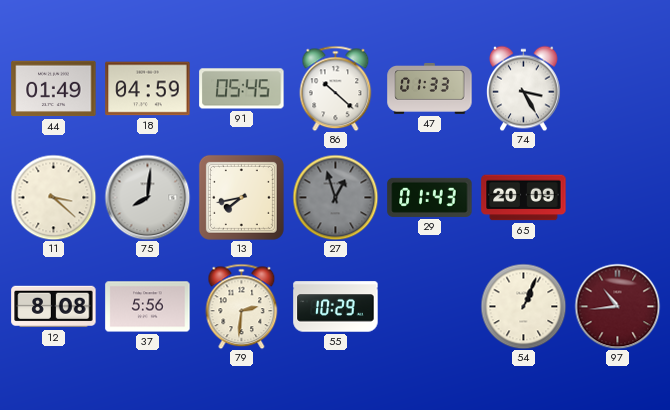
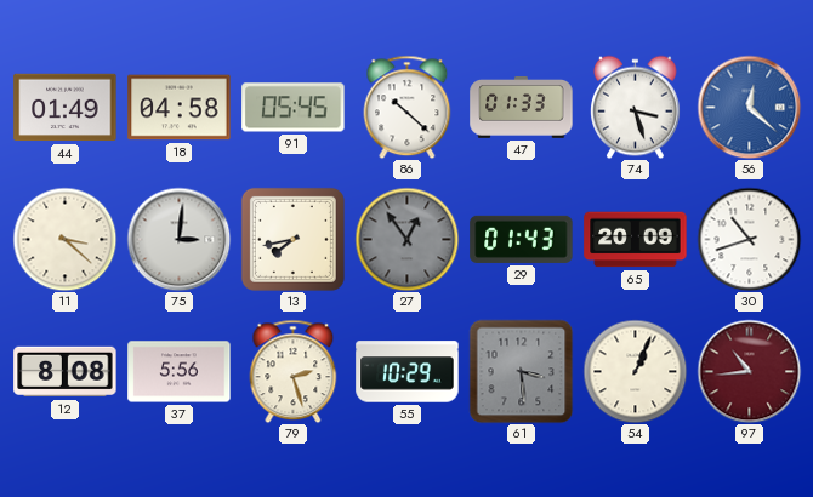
18: 04:59 -> 04:58
74: 3:25 -> 3:27
56: none -> 12:22
75: 8:01 -> 3:01
27: 12:57 -> 12:54
30: none -> 10:42
79: 2:31 -> 2:27
61: none -> 3:29
